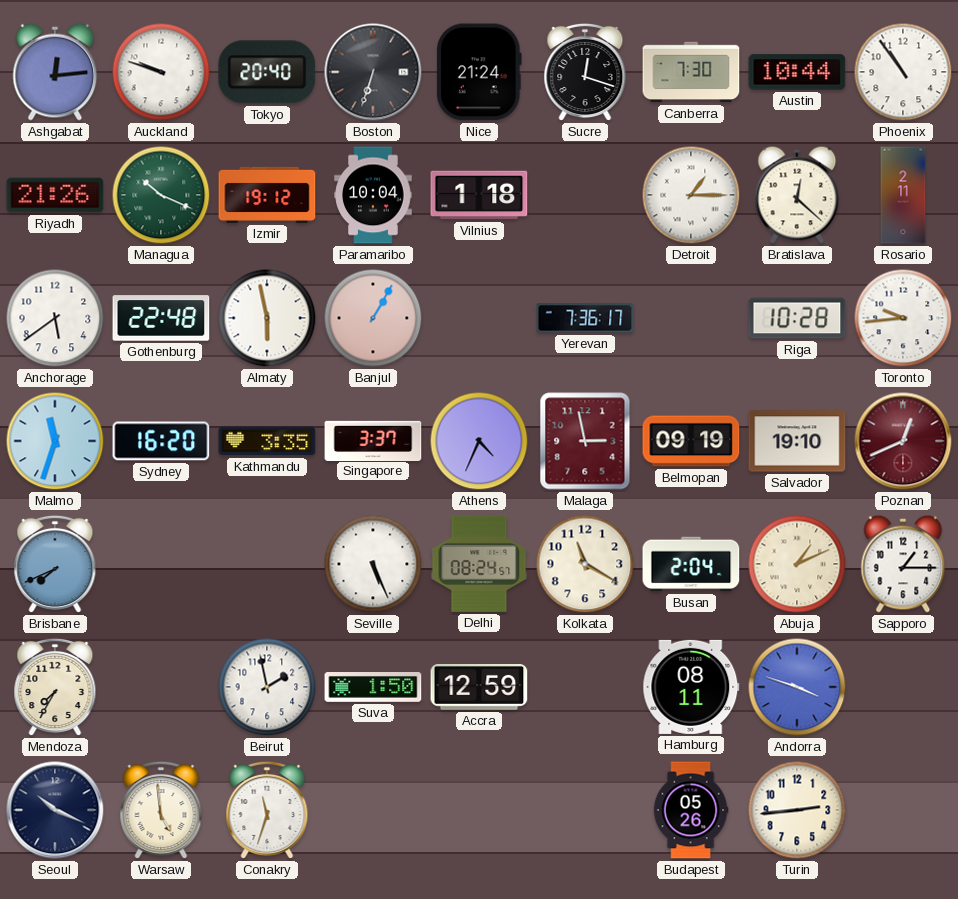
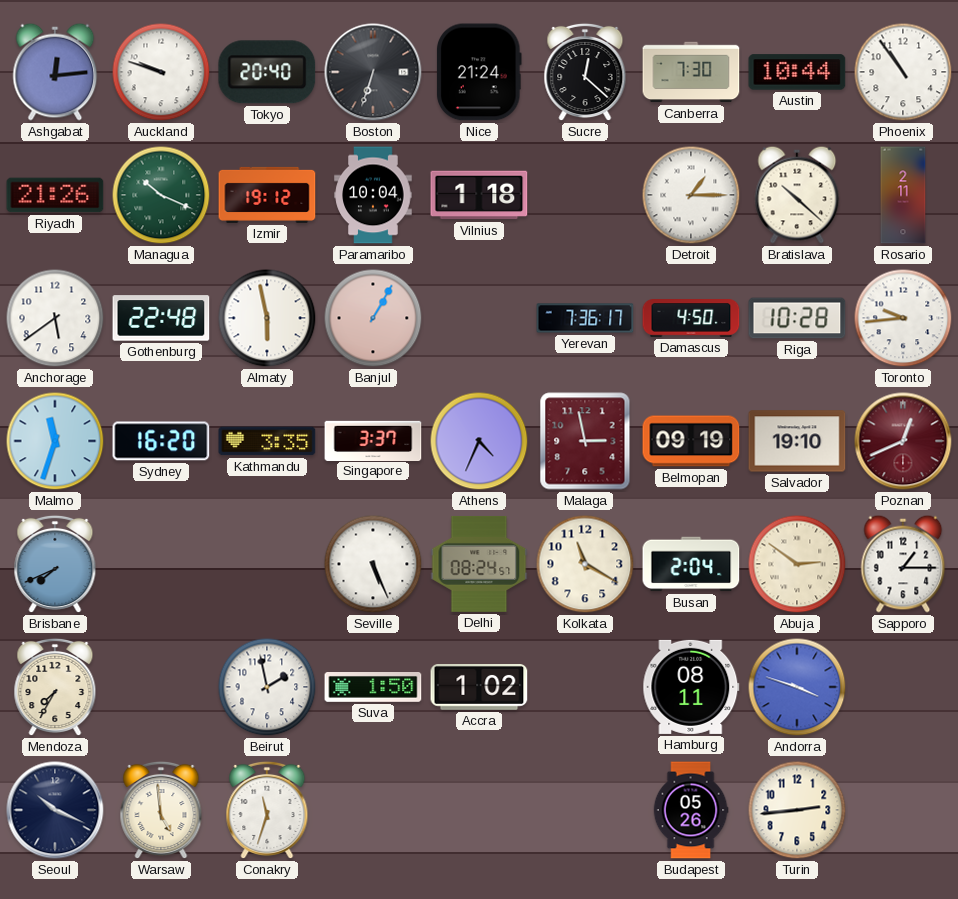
Sucre: 12:18 -> 12:22
Bratislava: 12:22 -> 10:22
Damascus: none -> 4:50
Abuja: 1:11 -> 2:51
Accra: 12:59 -> 1:02
